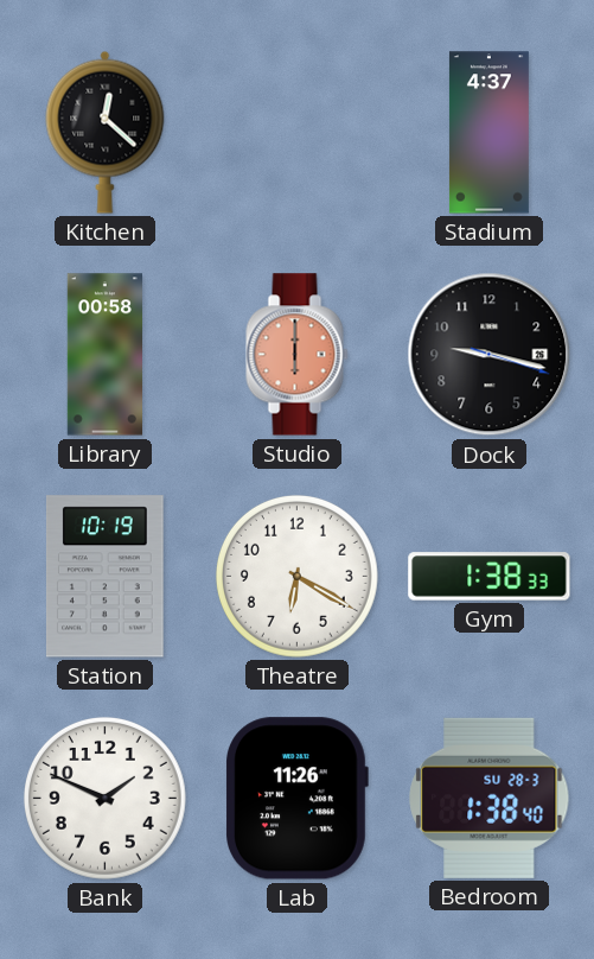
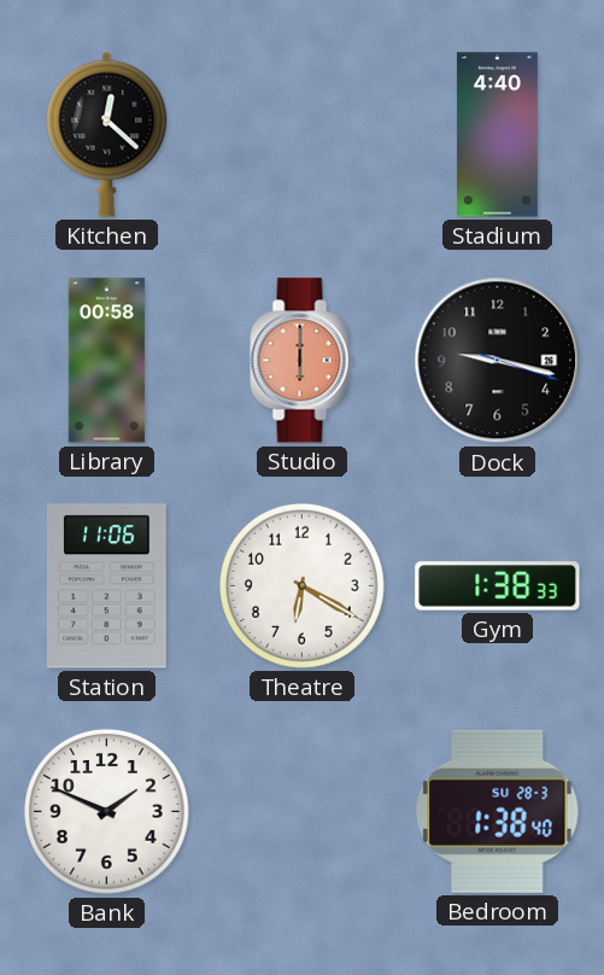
Stadium: 4:37 -> 4:40
Station: 10:19 -> 11:06
Lab: 11:26 -> none
